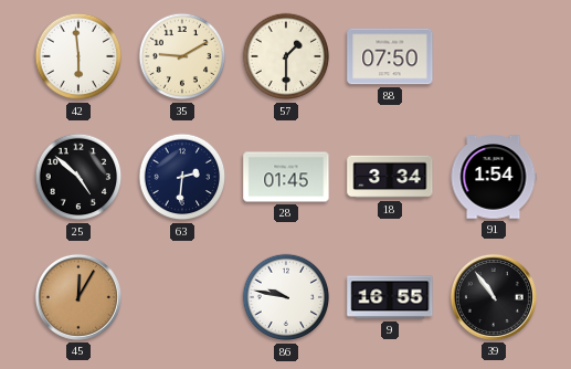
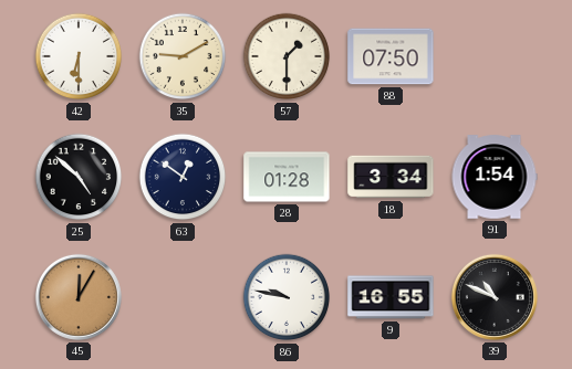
42: 5:59 -> 6:30
63: 2:31 -> 12:51
28: 01:45 -> 01:28
39: 10:54 -> 10:49
